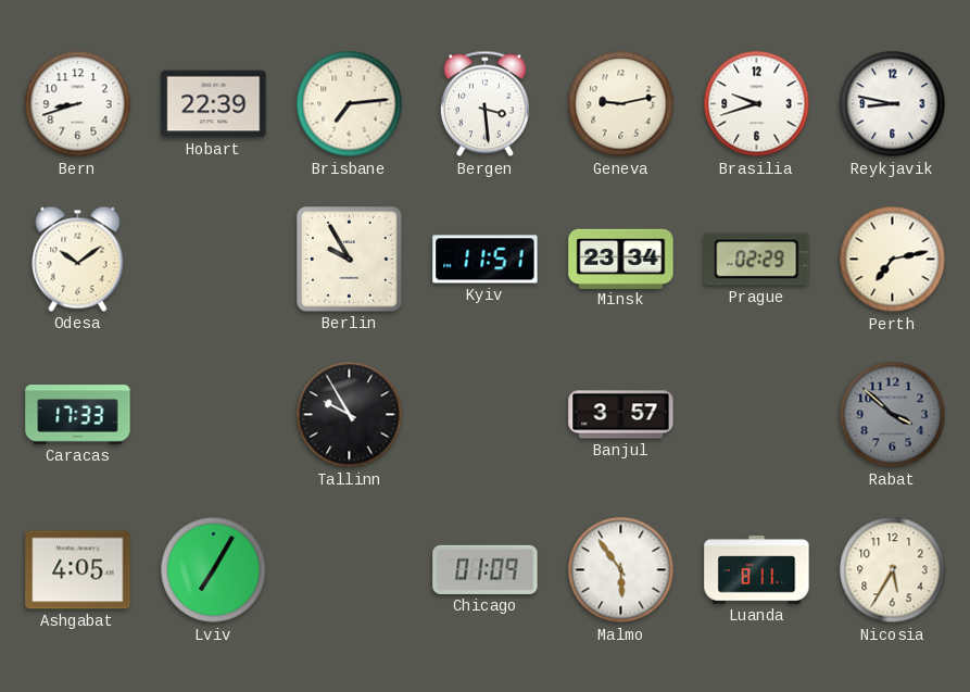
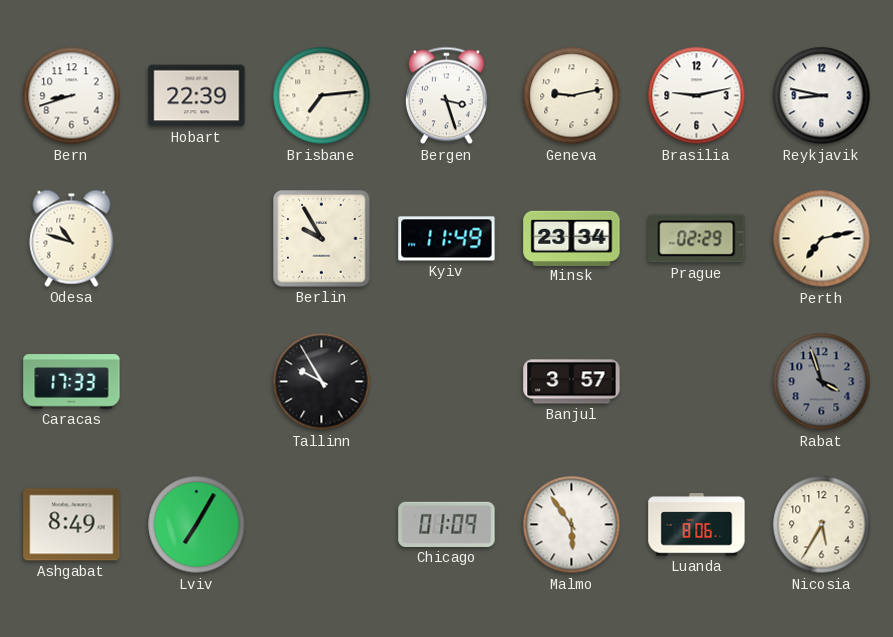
Bergen: 3:29 -> 3:27
Brasilia: 9:42 -> 9:13
Odesa: 10:09 -> 10:48
Kyiv: 11:51 -> 11:49
Rabat: 3:52 -> 3:57
Ashgabat: 4:05 -> 8:49
Luanda: 8:11 -> 8:06
